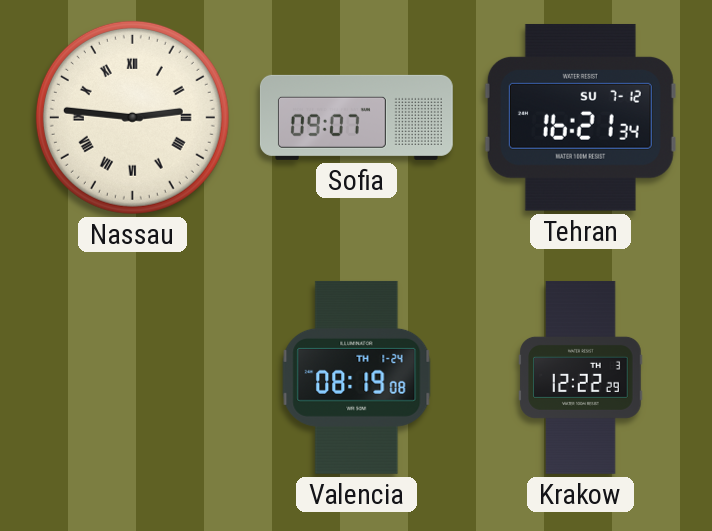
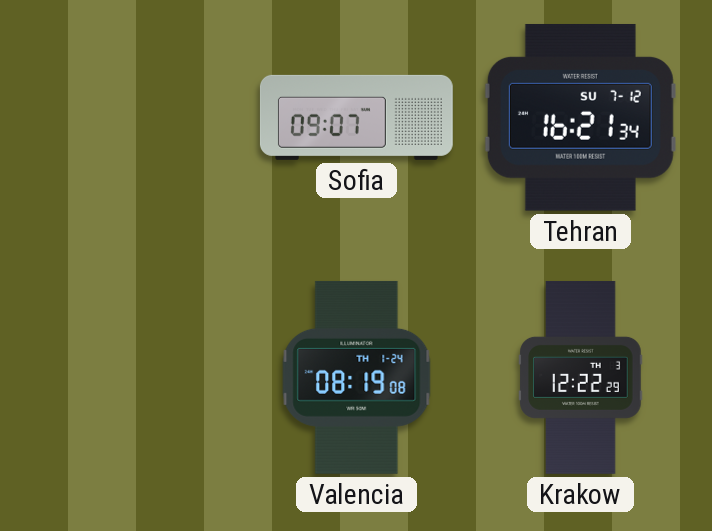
Nassau: 2:46 -> none
